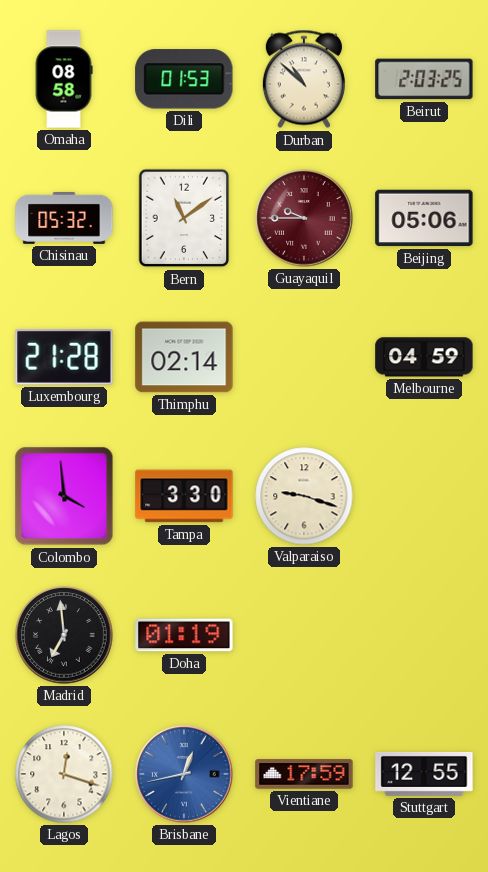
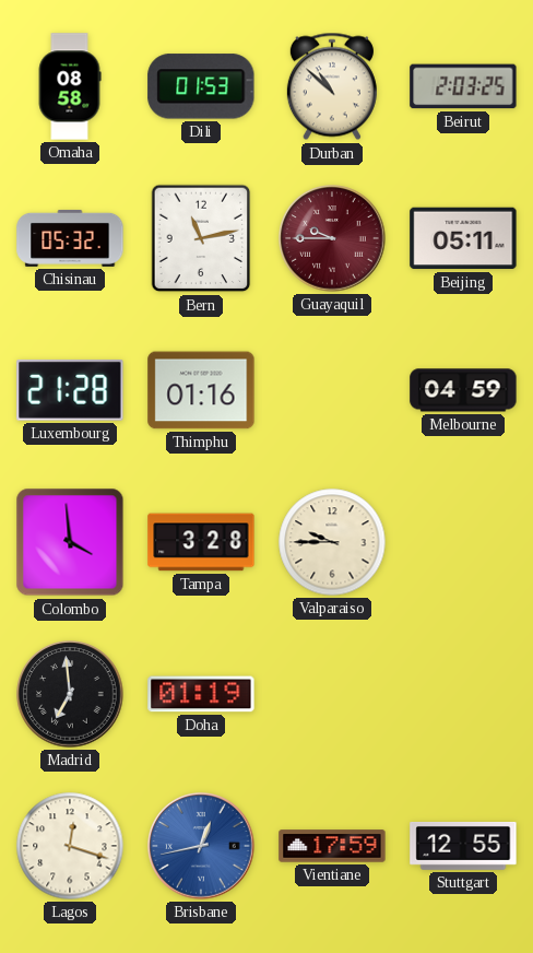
Bern: 11:09 -> 11:13
Beijing: 05:06 -> 05:11
Thimphu: 02:14 -> 01:16
Tampa: 3:30 -> 3:28
Valparaiso: 9:18 -> 9:45
